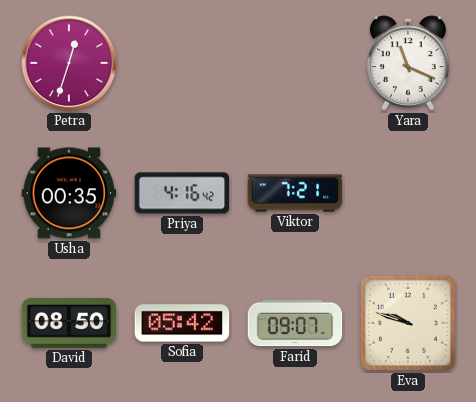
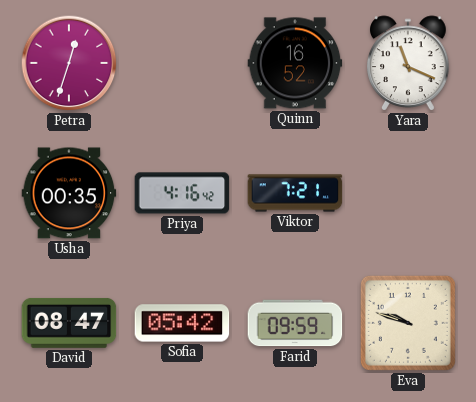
Quinn: none -> 16:52
David: 08:50 -> 08:47
Farid: 09:07 -> 09:59
